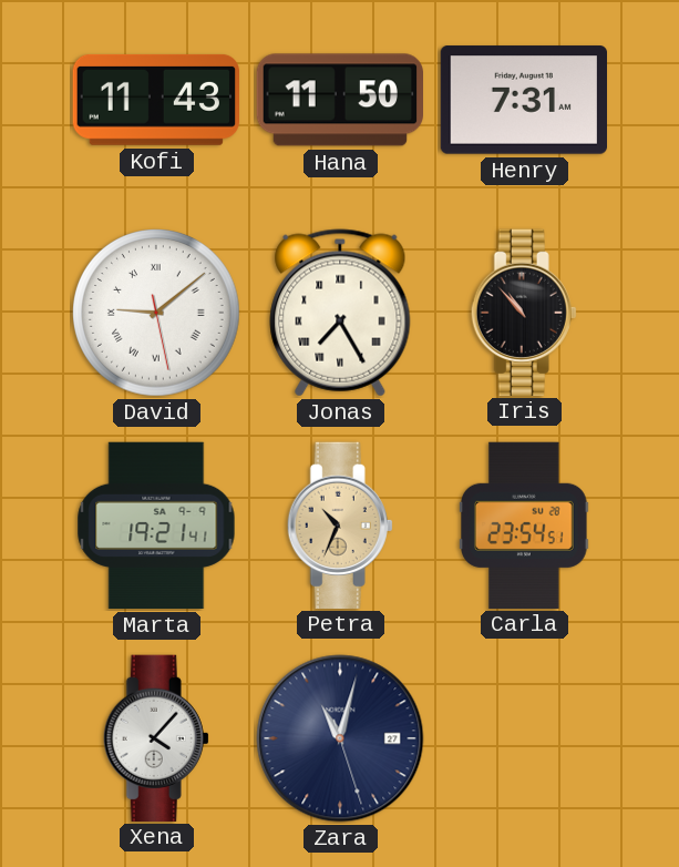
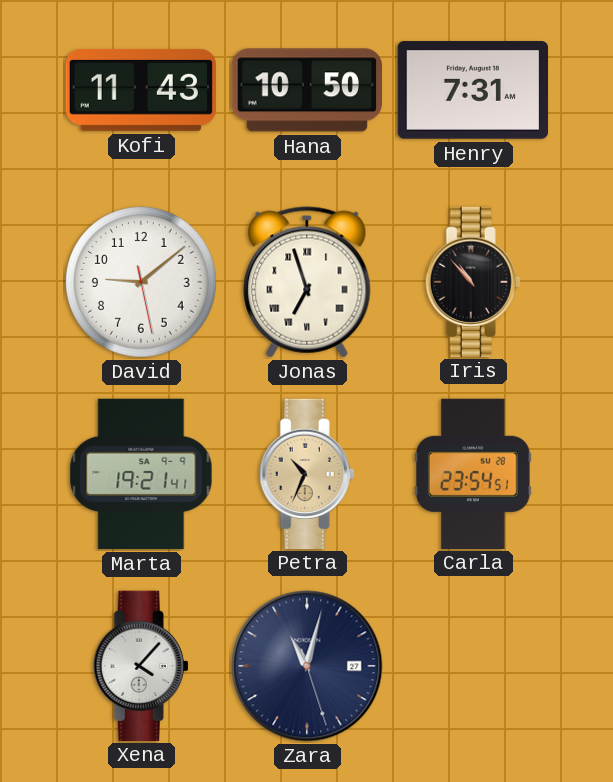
Hana: 11:50 -> 10:50
David numerals: Roman -> Arabic
Jonas: 7:25 -> 6:57
